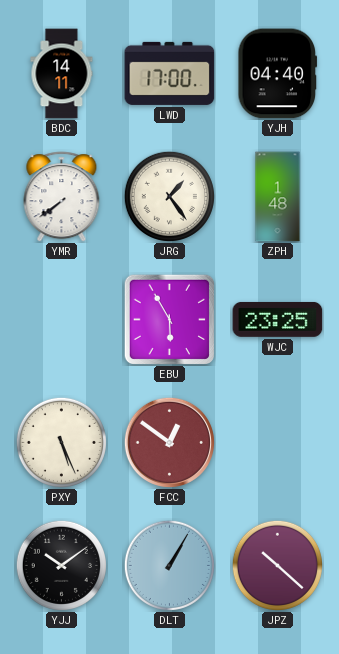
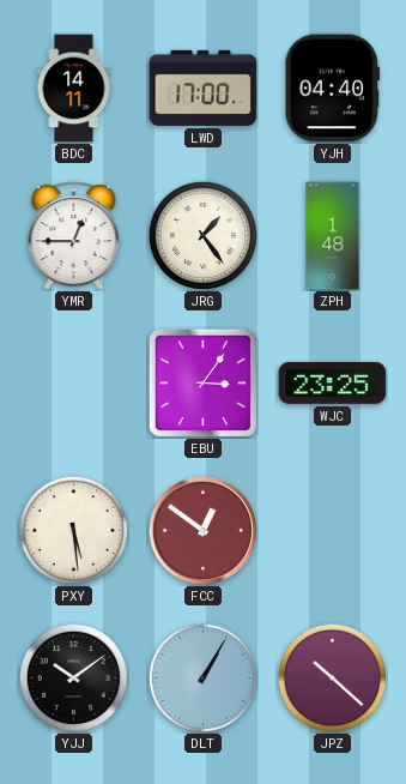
YMR: 7:39 -> 12:45
EBU: 5:55 -> 3:06
PXY: 5:26 -> 5:29
